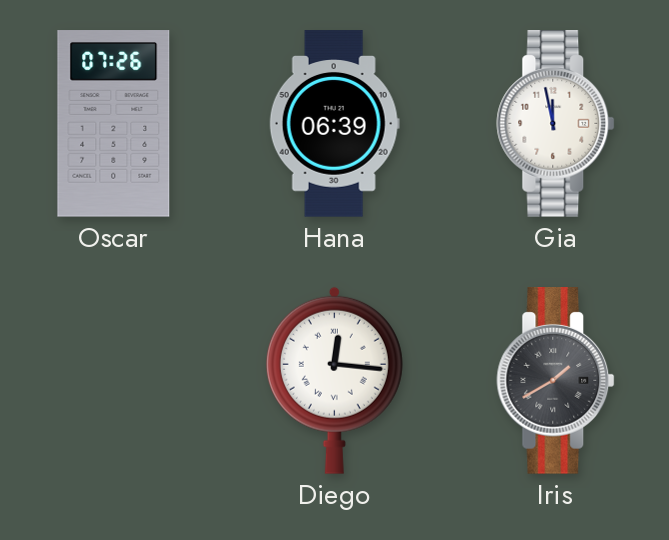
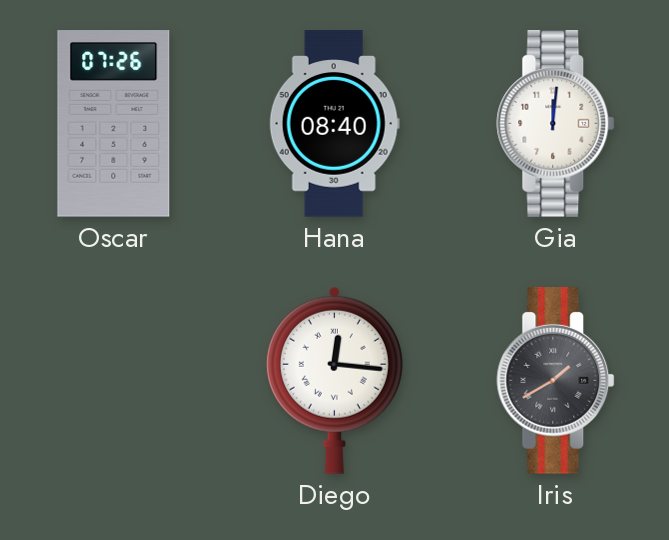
Hana: 06:39 -> 08:40
Gia: 11:58 -> 12:01
